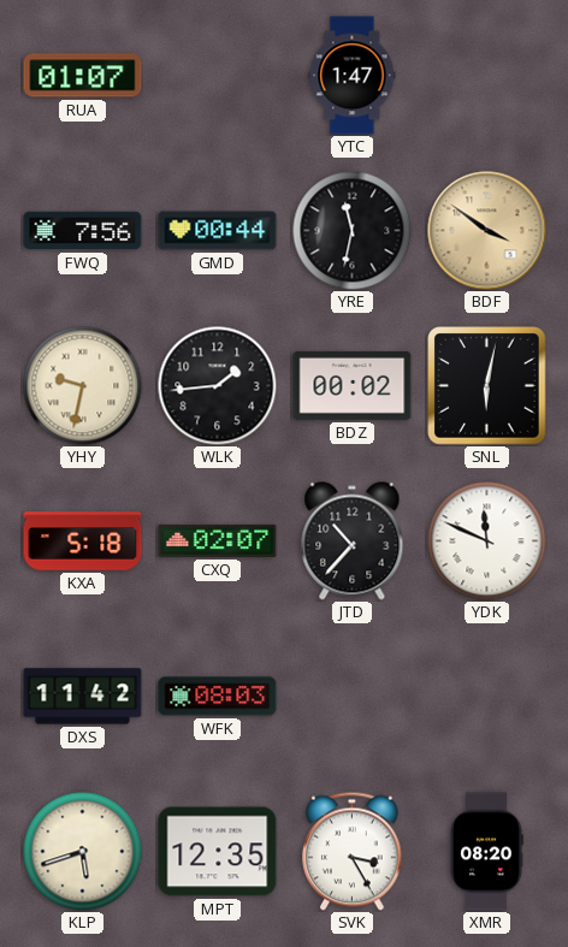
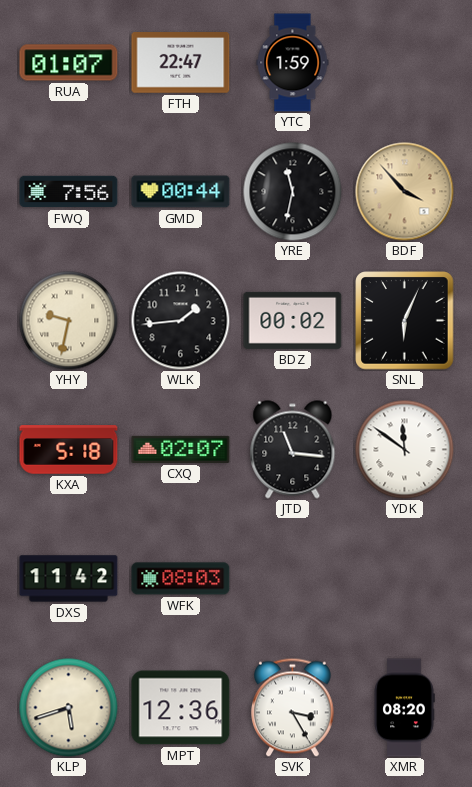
FTH: none -> 22:47
YTC: 1:47 -> 1:59
BDF: 3:51 -> 3:53
SNL: 6:02 -> 6:04
JTD: 10:37 -> 11:16
YDK: 11:49 -> 11:51
MPT: 12:35 -> 12:36
